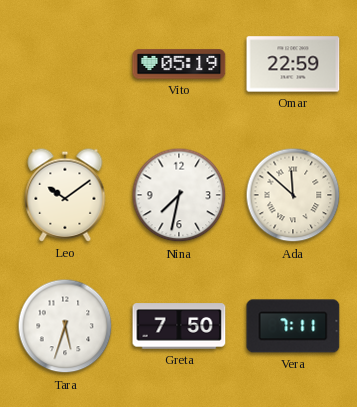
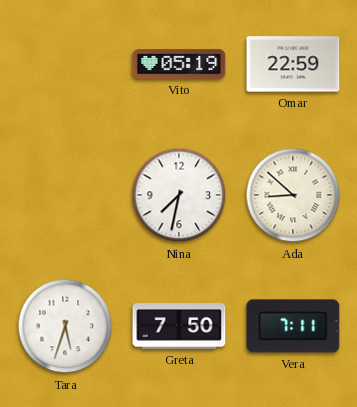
Leo: 10:09 -> none
Ada: 11:52 -> 8:52
